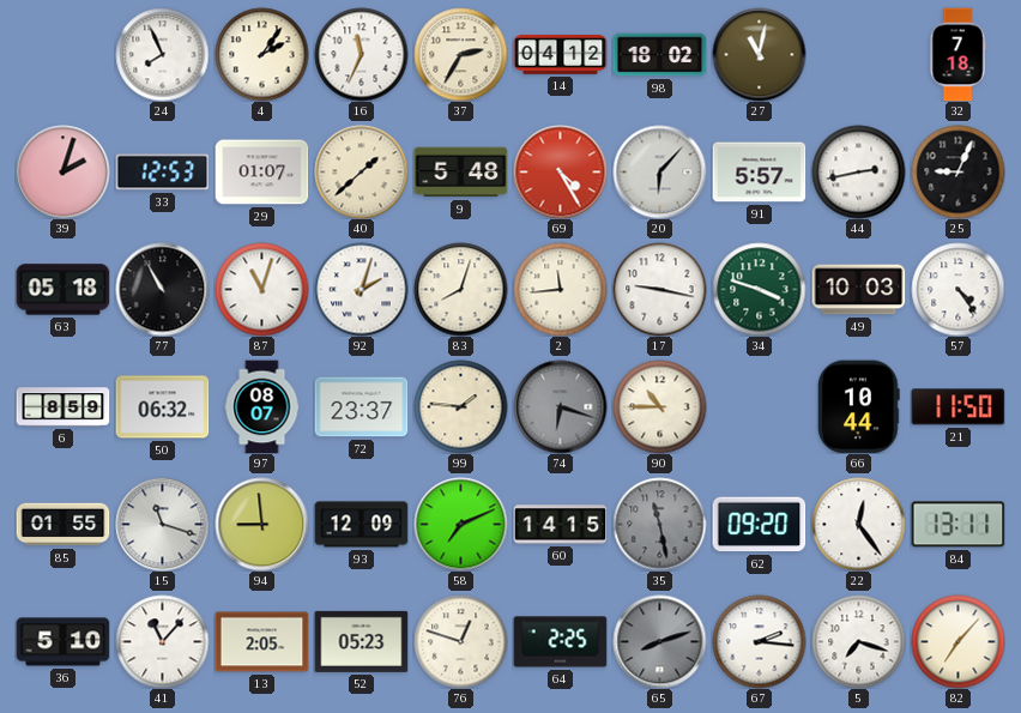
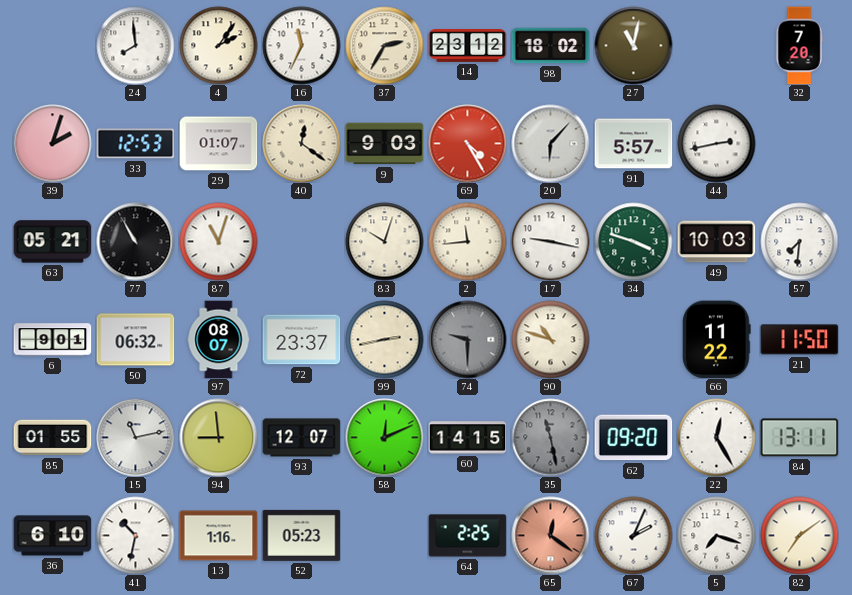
24: 7:56 -> 7:59
14: 04:12 -> 23:12
32: 7:18 -> 7:20
40: 1:38 -> 12:21
9: 5:48 -> 9:03
25: 9:04 -> none
63: 05:18 -> 05:21
92: 2:03 -> none
83: 8:03 -> 10:03
57: 4:24 -> 7:31
6: 8:59 -> 9:01
99: 1:46 -> 2:43
74: 6:18 -> 9:30
90: 10:45 -> 10:48
66: 10:44 -> 11:22
15: 11:18 -> 11:13
93: 12:09 -> 12:07
58: 7:11 -> 12:11
22: 12:24 -> 12:25
36: 5:10 -> 6:10
41: 11:07 -> 10:32
13: 2:05 -> 1:16
76: 12:48 -> none
65: 8:12 -> 12:21
65 dial: grey -> salmon
67: 2:16 -> 2:04
82: 7:07 -> 7:09
